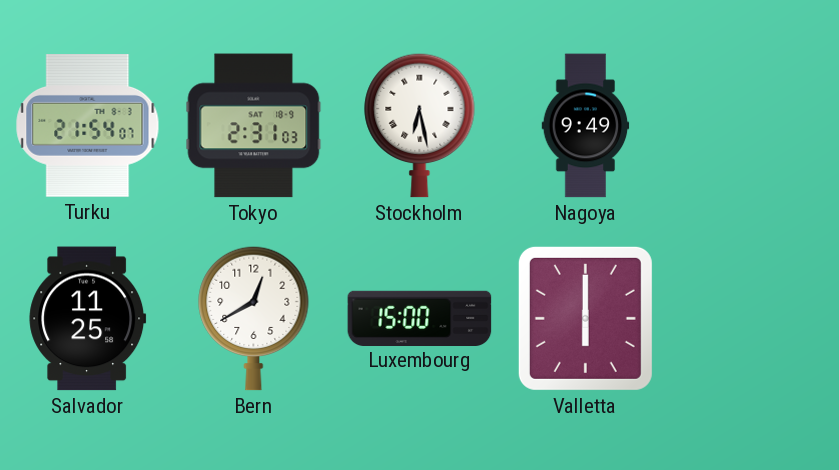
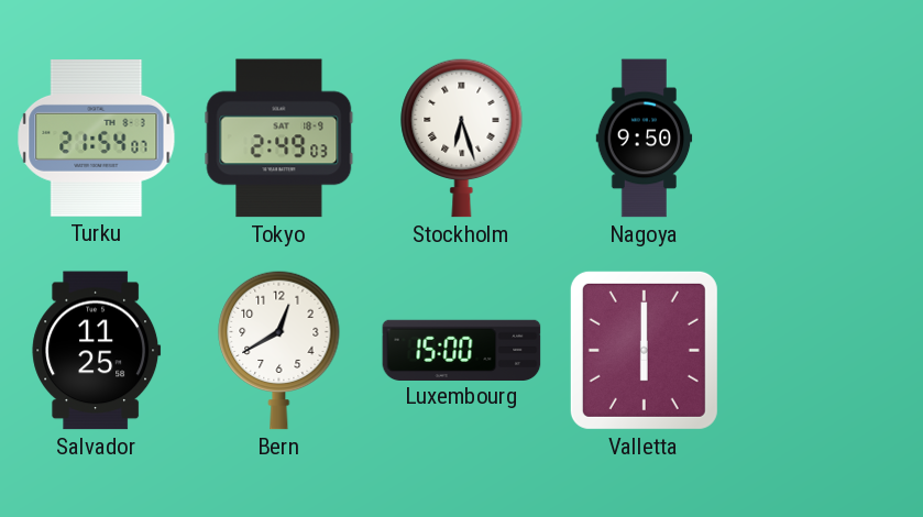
Tokyo: 2:31 -> 2:49
Stockholm: 6:28 -> 6:27
Nagoya: 9:49 -> 9:50
